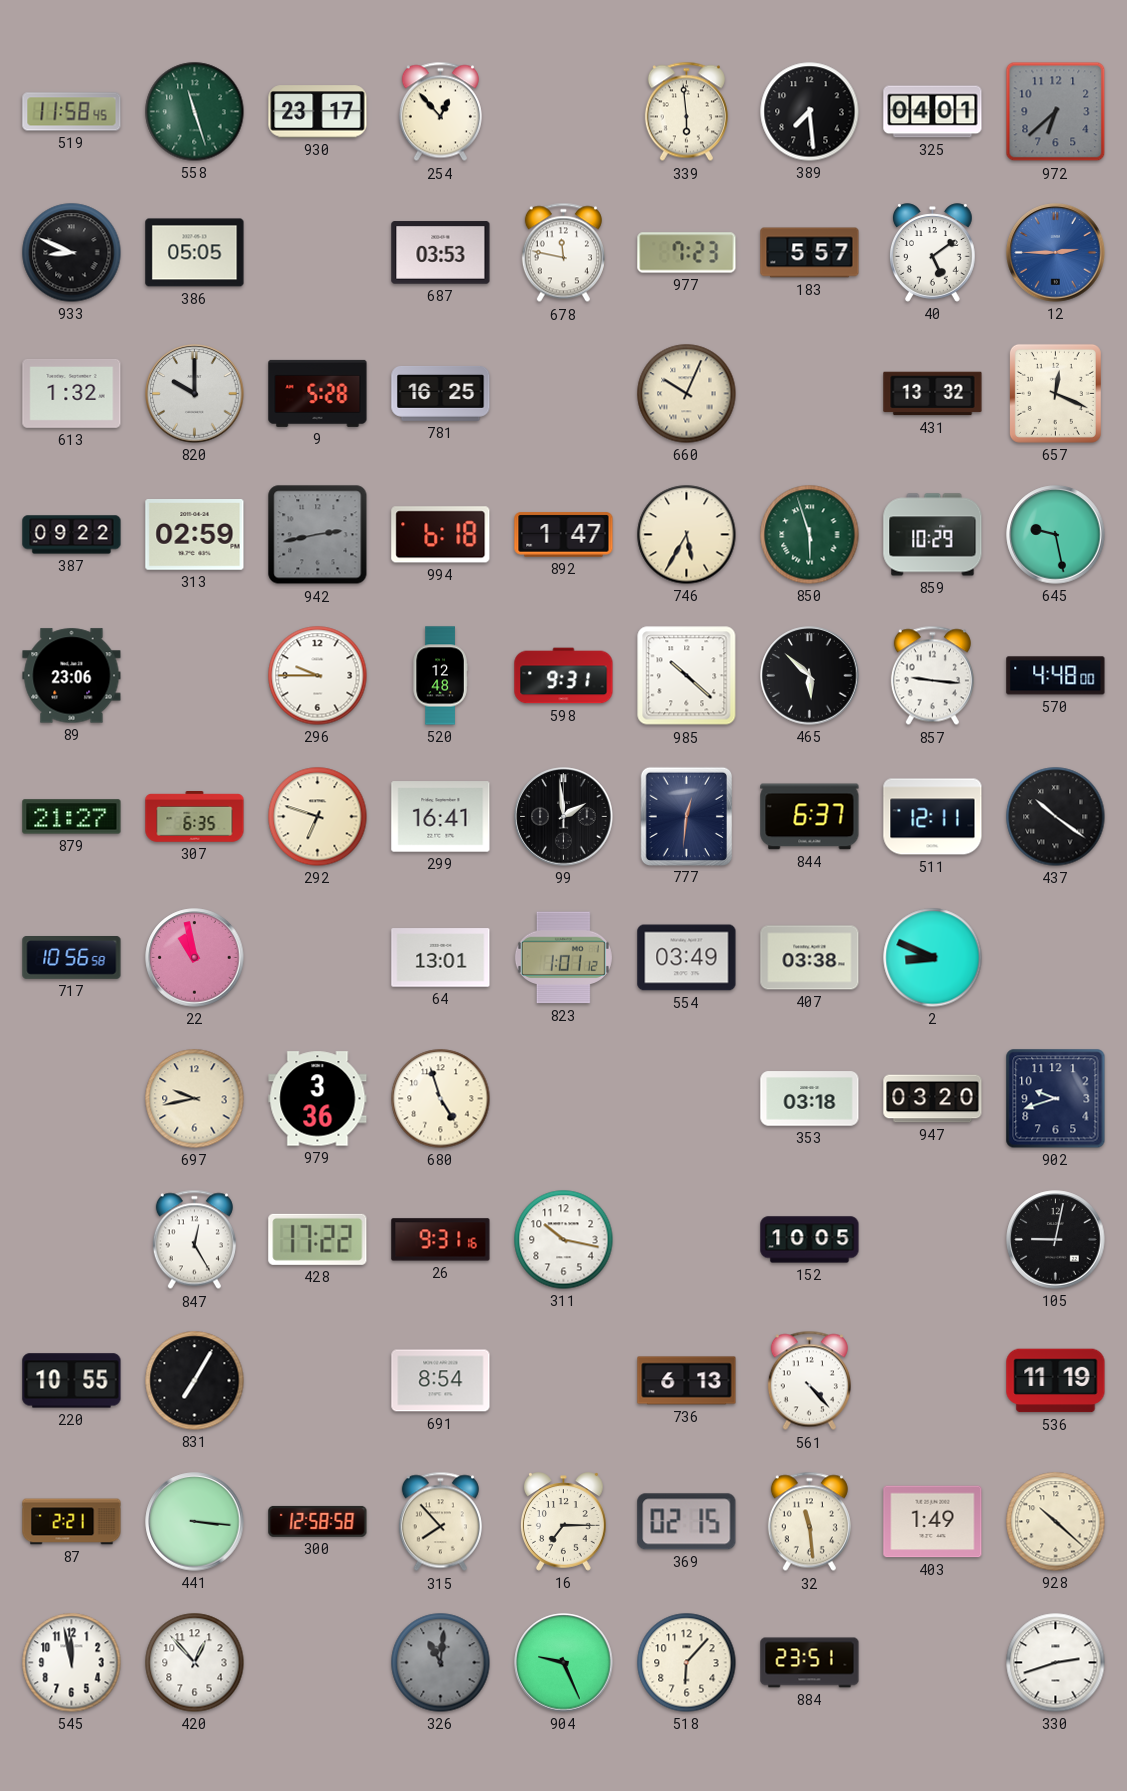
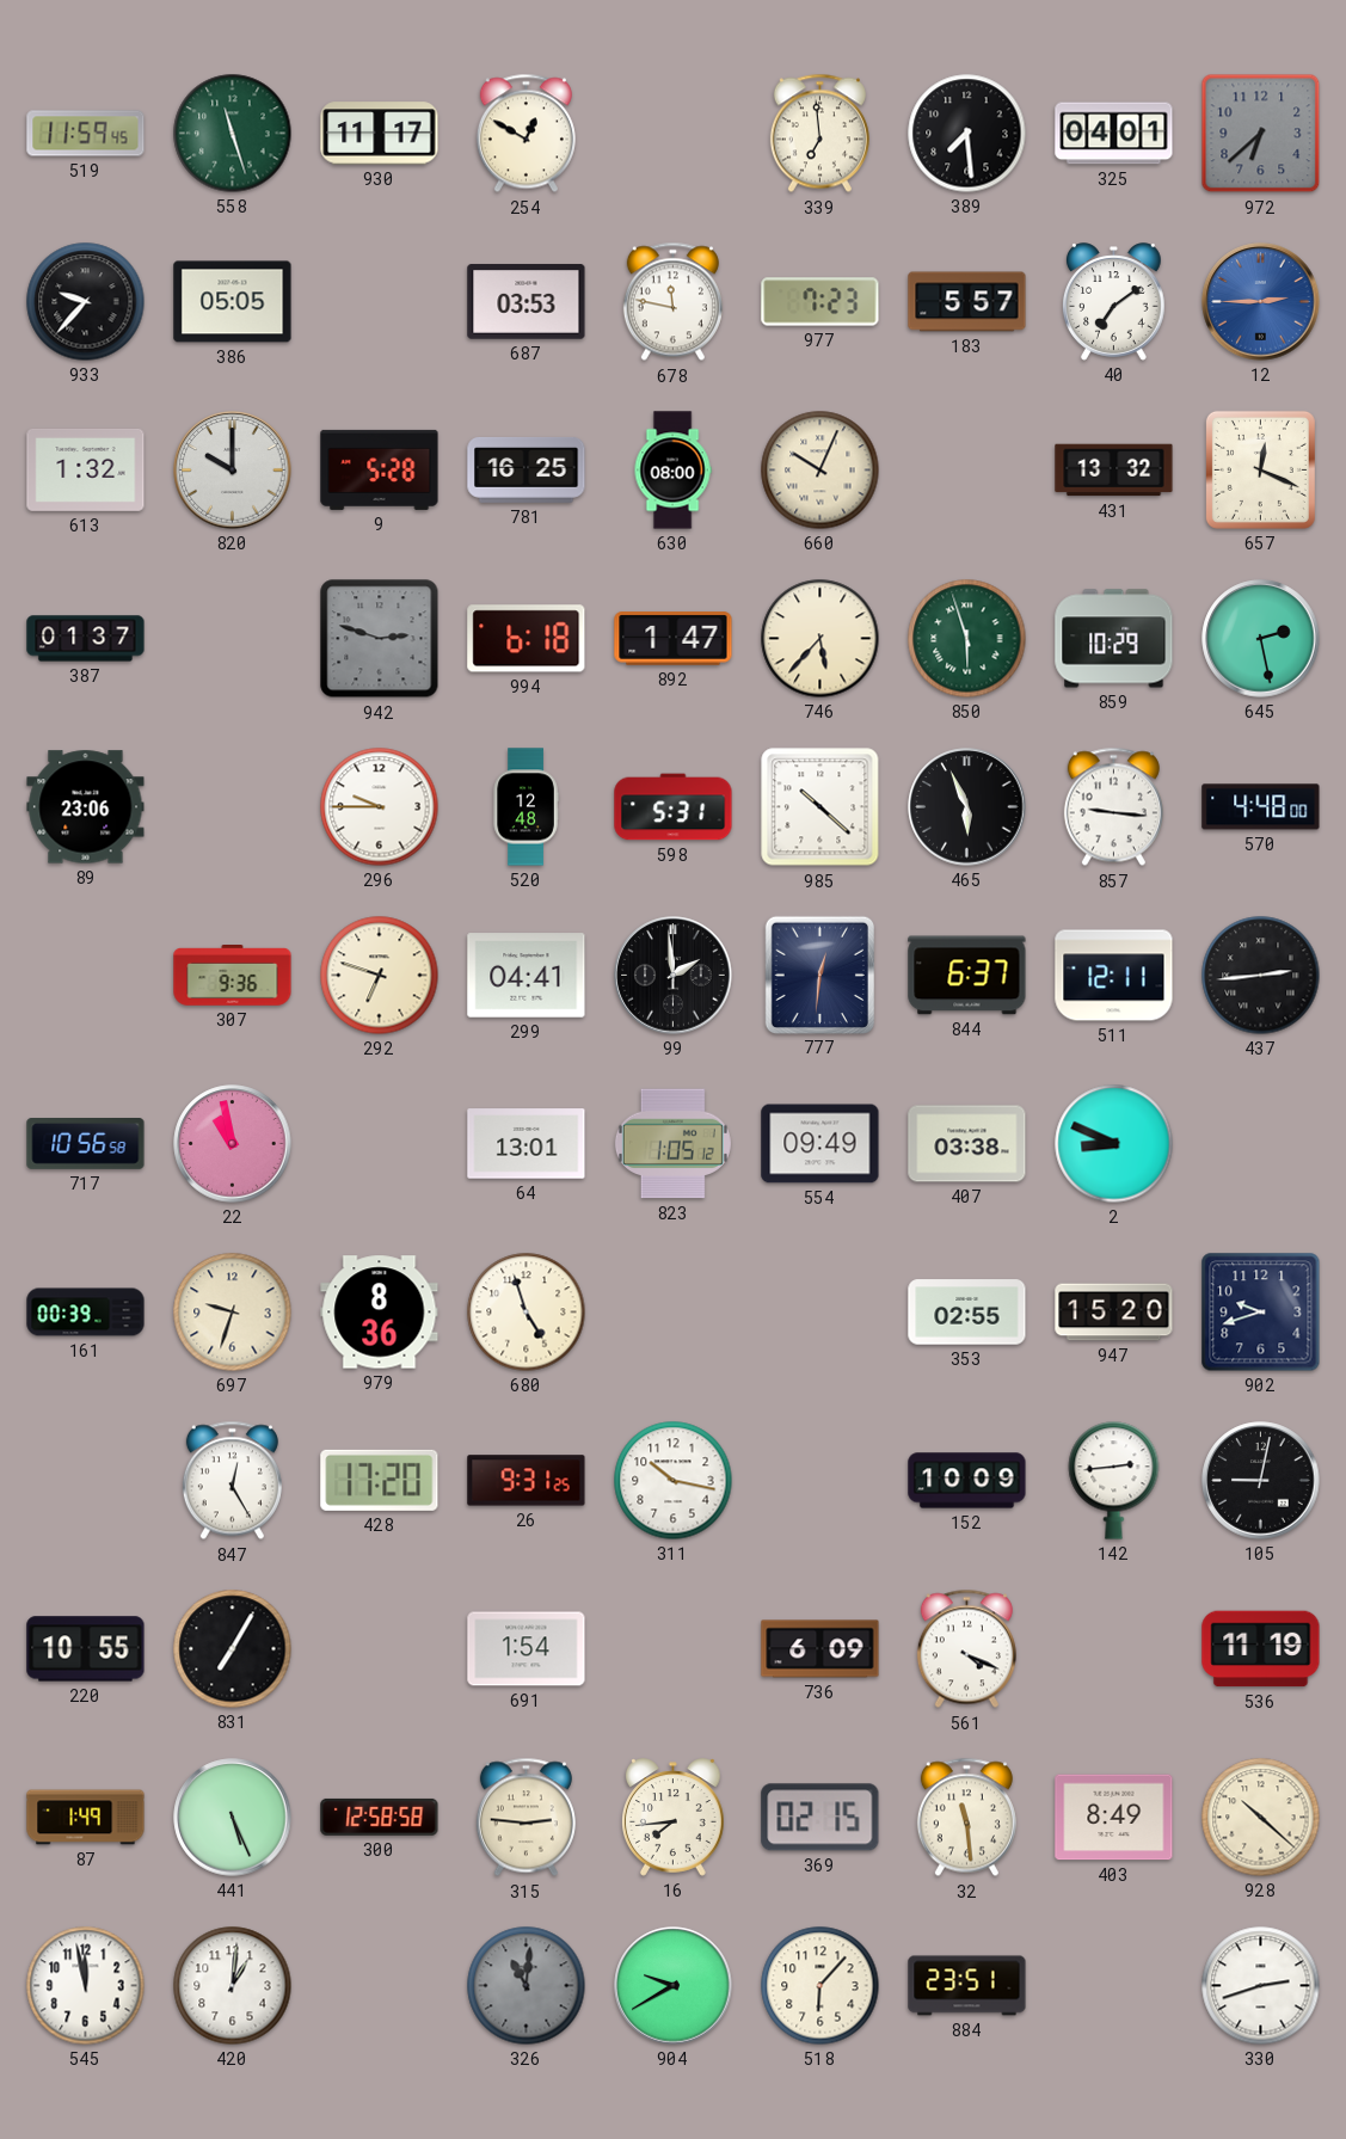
519: 11:58 -> 11:59
930: 23:17 -> 11:17
254: 12:53 -> 12:50
339: 5:59 -> 6:59
933: 8:49 -> 9:37
40: 5:09 -> 7:09
630: none -> 08:00
387: 09:22 -> 01:37
313: 02:59 -> none
942: 2:43 -> 2:48
746: 5:35 -> 5:37
645: 9:28 -> 2:28
598: 9:31 -> 5:31
465: 5:52 -> 5:56
879: 21:27 -> none
307: 6:35 -> 9:36
299: 16:41 -> 04:41
437: 10:21 -> 2:44
823: 1:01 -> 1:05
554: 03:49 -> 09:49
161: none -> 00:39
697: 9:43 -> 9:33
979: 3:36 -> 8:36
353: 03:18 -> 02:55
947: 03:20 -> 15:20
428: 17:22 -> 17:20
26: 9:31:16 -> 9:31:25
152: 10:05 -> 10:09
142: none -> 2:44
691: 8:54 -> 1:54
736: 6:13 -> 6:09
561: 4:23 -> 4:19
87: 2:21 -> 1:49
441: 3:16 -> 5:26
315: 7:53 -> 2:46
16: 7:15 -> 7:44
403: 1:49 -> 8:49
420: 12:53 -> 1:01
904: 9:26 -> 9:40
